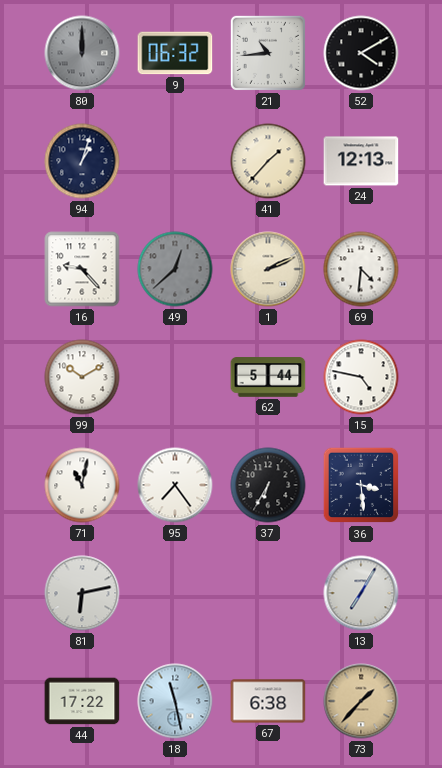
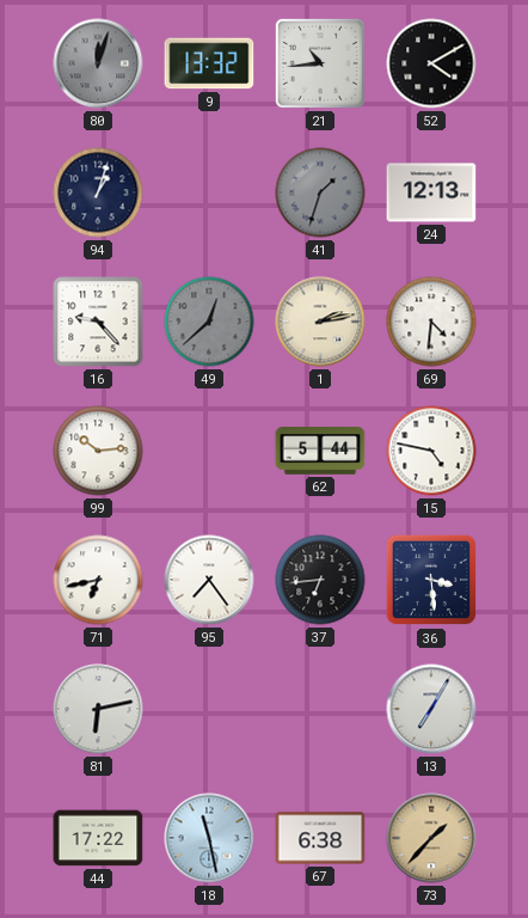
80: 12:00 -> 12:03
9: 06:32 -> 13:32
41: 1:37 -> 1:33
41 dial: cream -> grey
1: 2:11 -> 2:13
99: 10:10 -> 10:14
71: 11:02 -> 6:43
37: 6:35 -> 6:44
